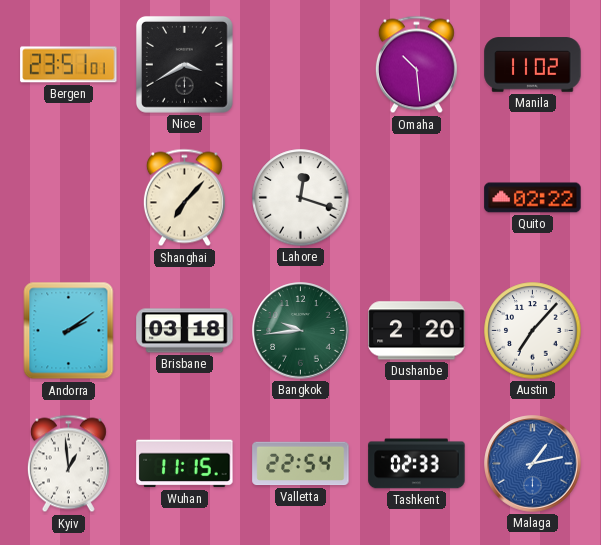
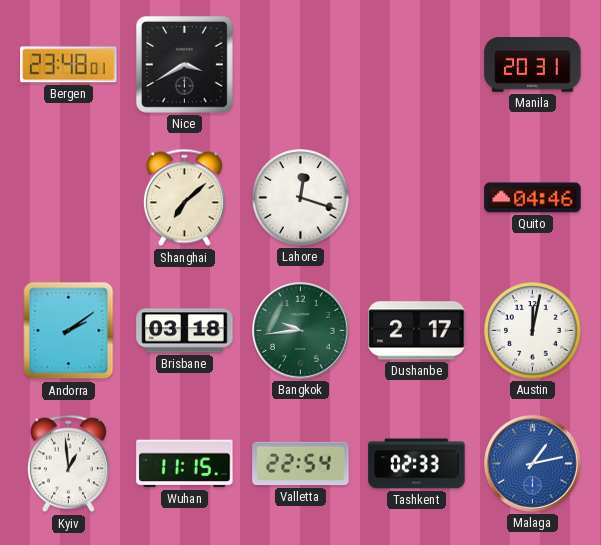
Bergen: 23:51 -> 23:48
Omaha: 10:29 -> none
Manila: 11:02 -> 20:31
Shanghai: 7:07 -> 7:08
Quito: 02:22 -> 04:46
Dushanbe: 2:20 -> 2:17
Austin: 7:07 -> 12:02
